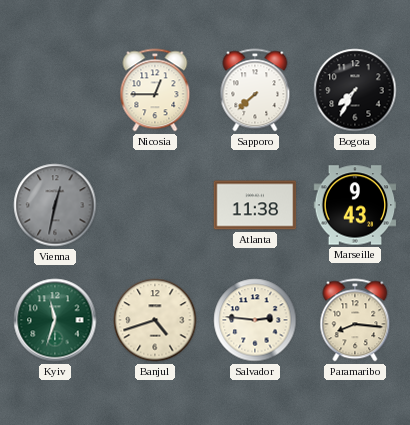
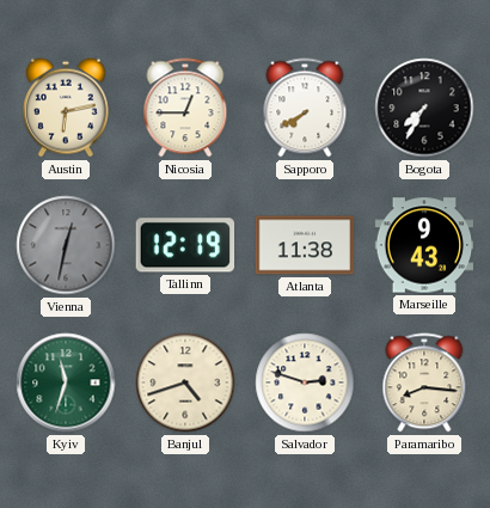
Austin: none -> 6:13
Sapporo: 7:38 -> 7:40
Tallinn: none -> 12:19
Salvador: 2:46 -> 2:48
